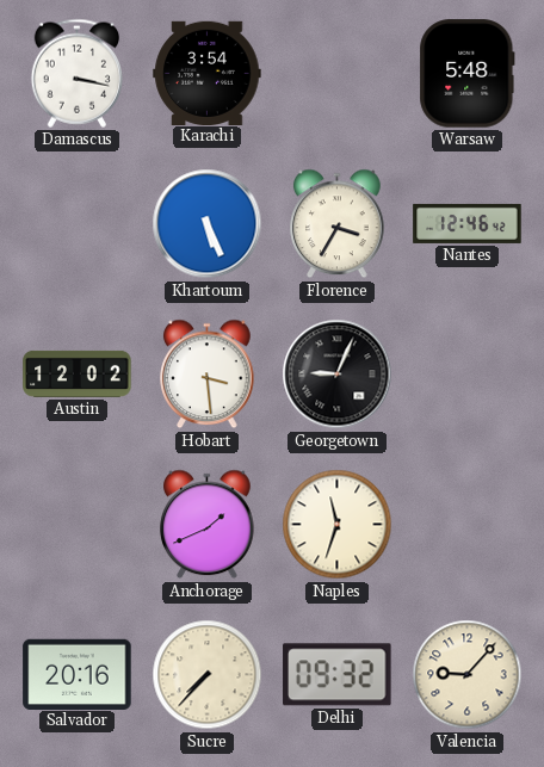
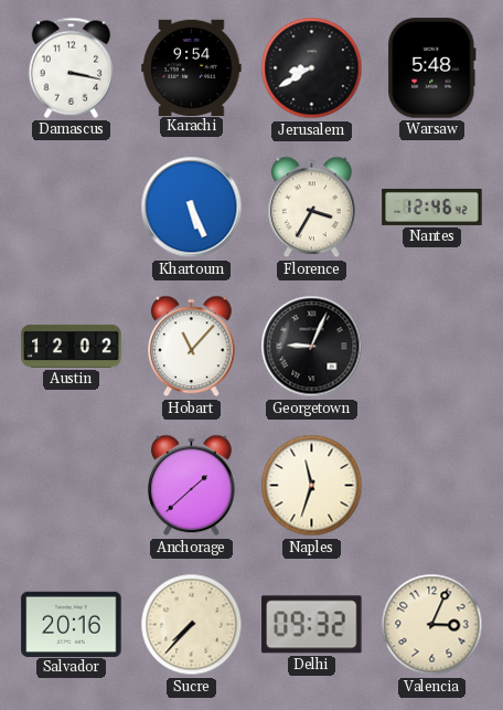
Karachi: 3:54 -> 9:54
Jerusalem: none -> 8:40
Hobart: 3:29 -> 11:07
Anchorage: 1:41 -> 1:38
Valencia: 9:07 -> 3:04
